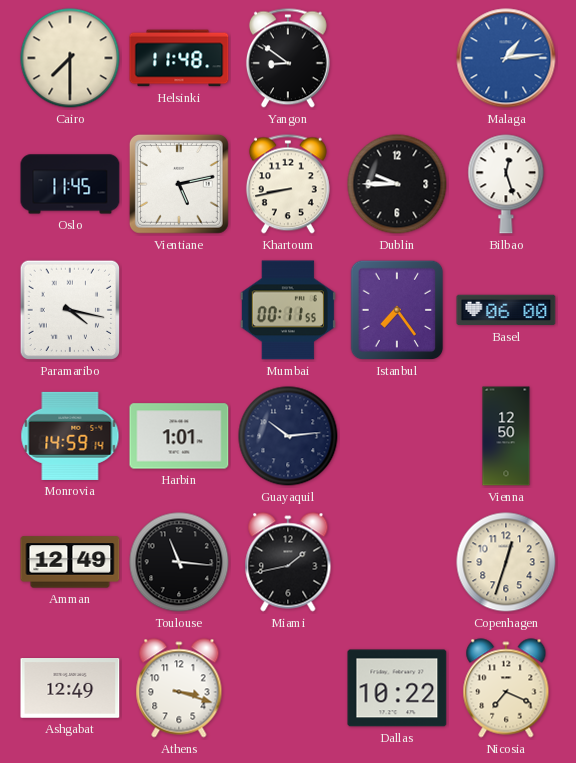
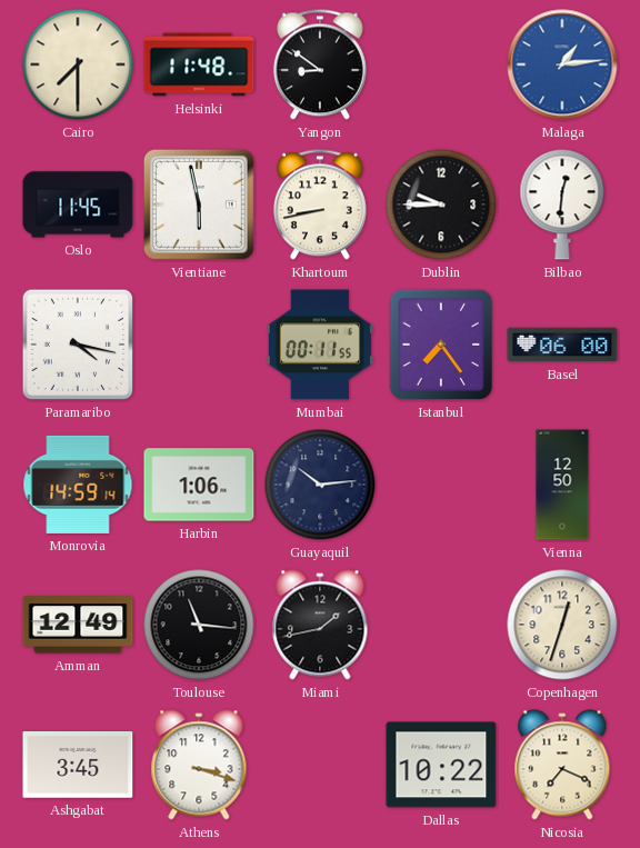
Vientiane: 5:13 -> 5:58
Bilbao: 12:27 -> 12:31
Harbin: 1:01 -> 1:06
Ashgabat: 12:49 -> 3:45
